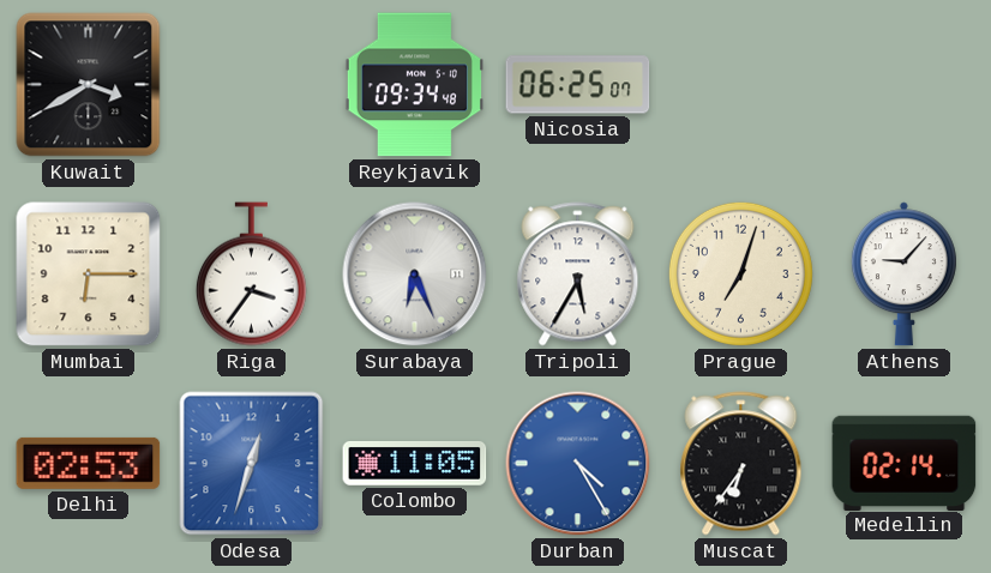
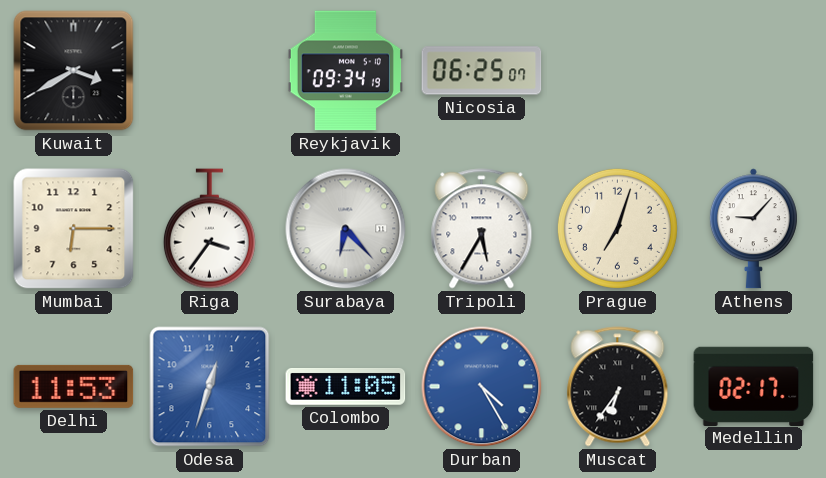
Reykjavik: 09:34:48 -> 09:34:19
Surabaya: 6:26 -> 6:23
Delhi: 02:53 -> 11:53
Medellin: 02:14 -> 02:17
